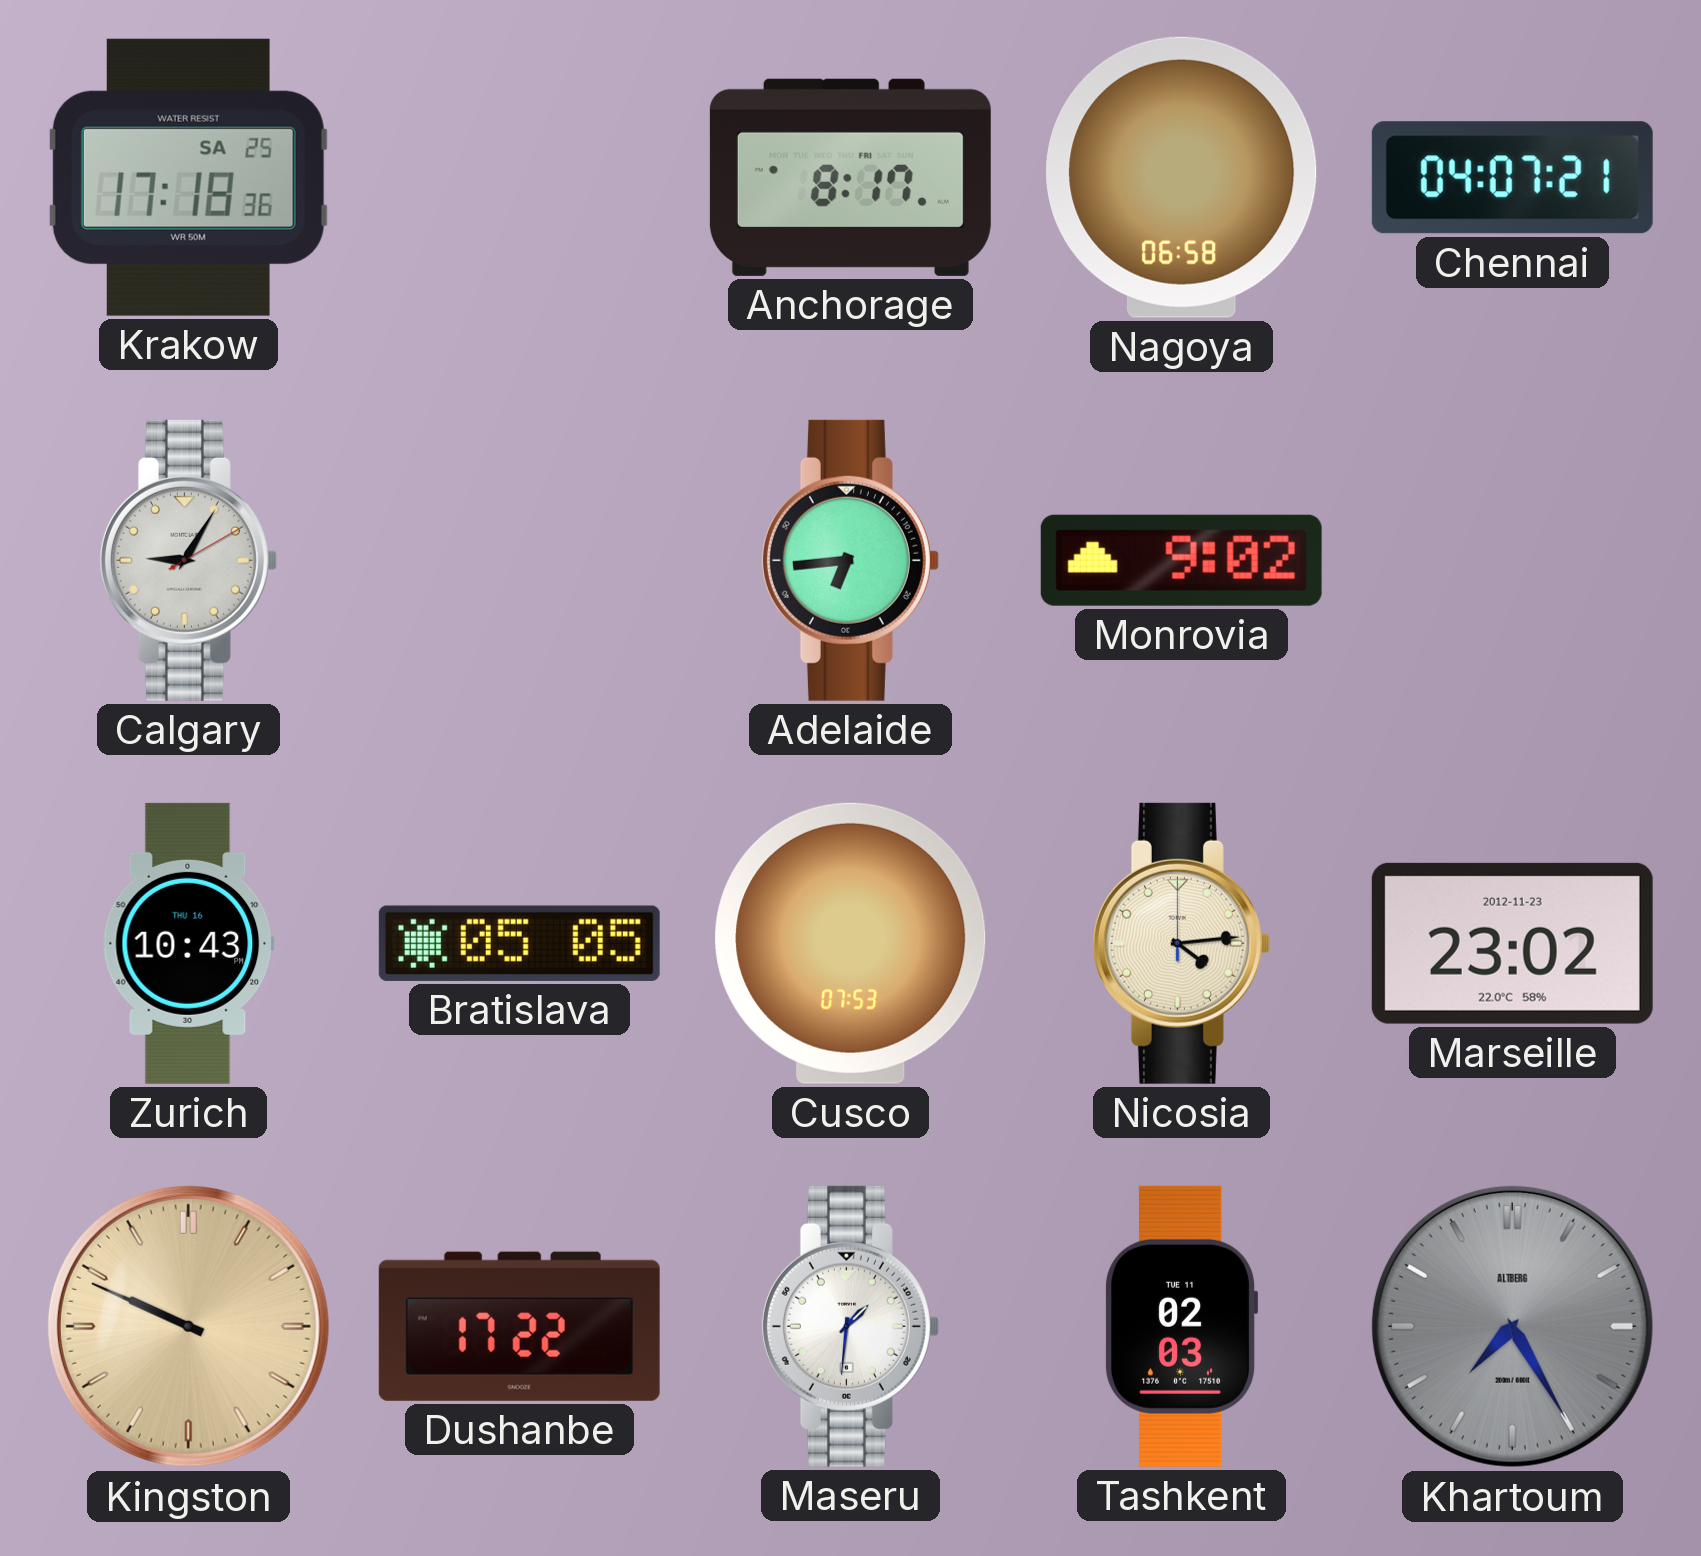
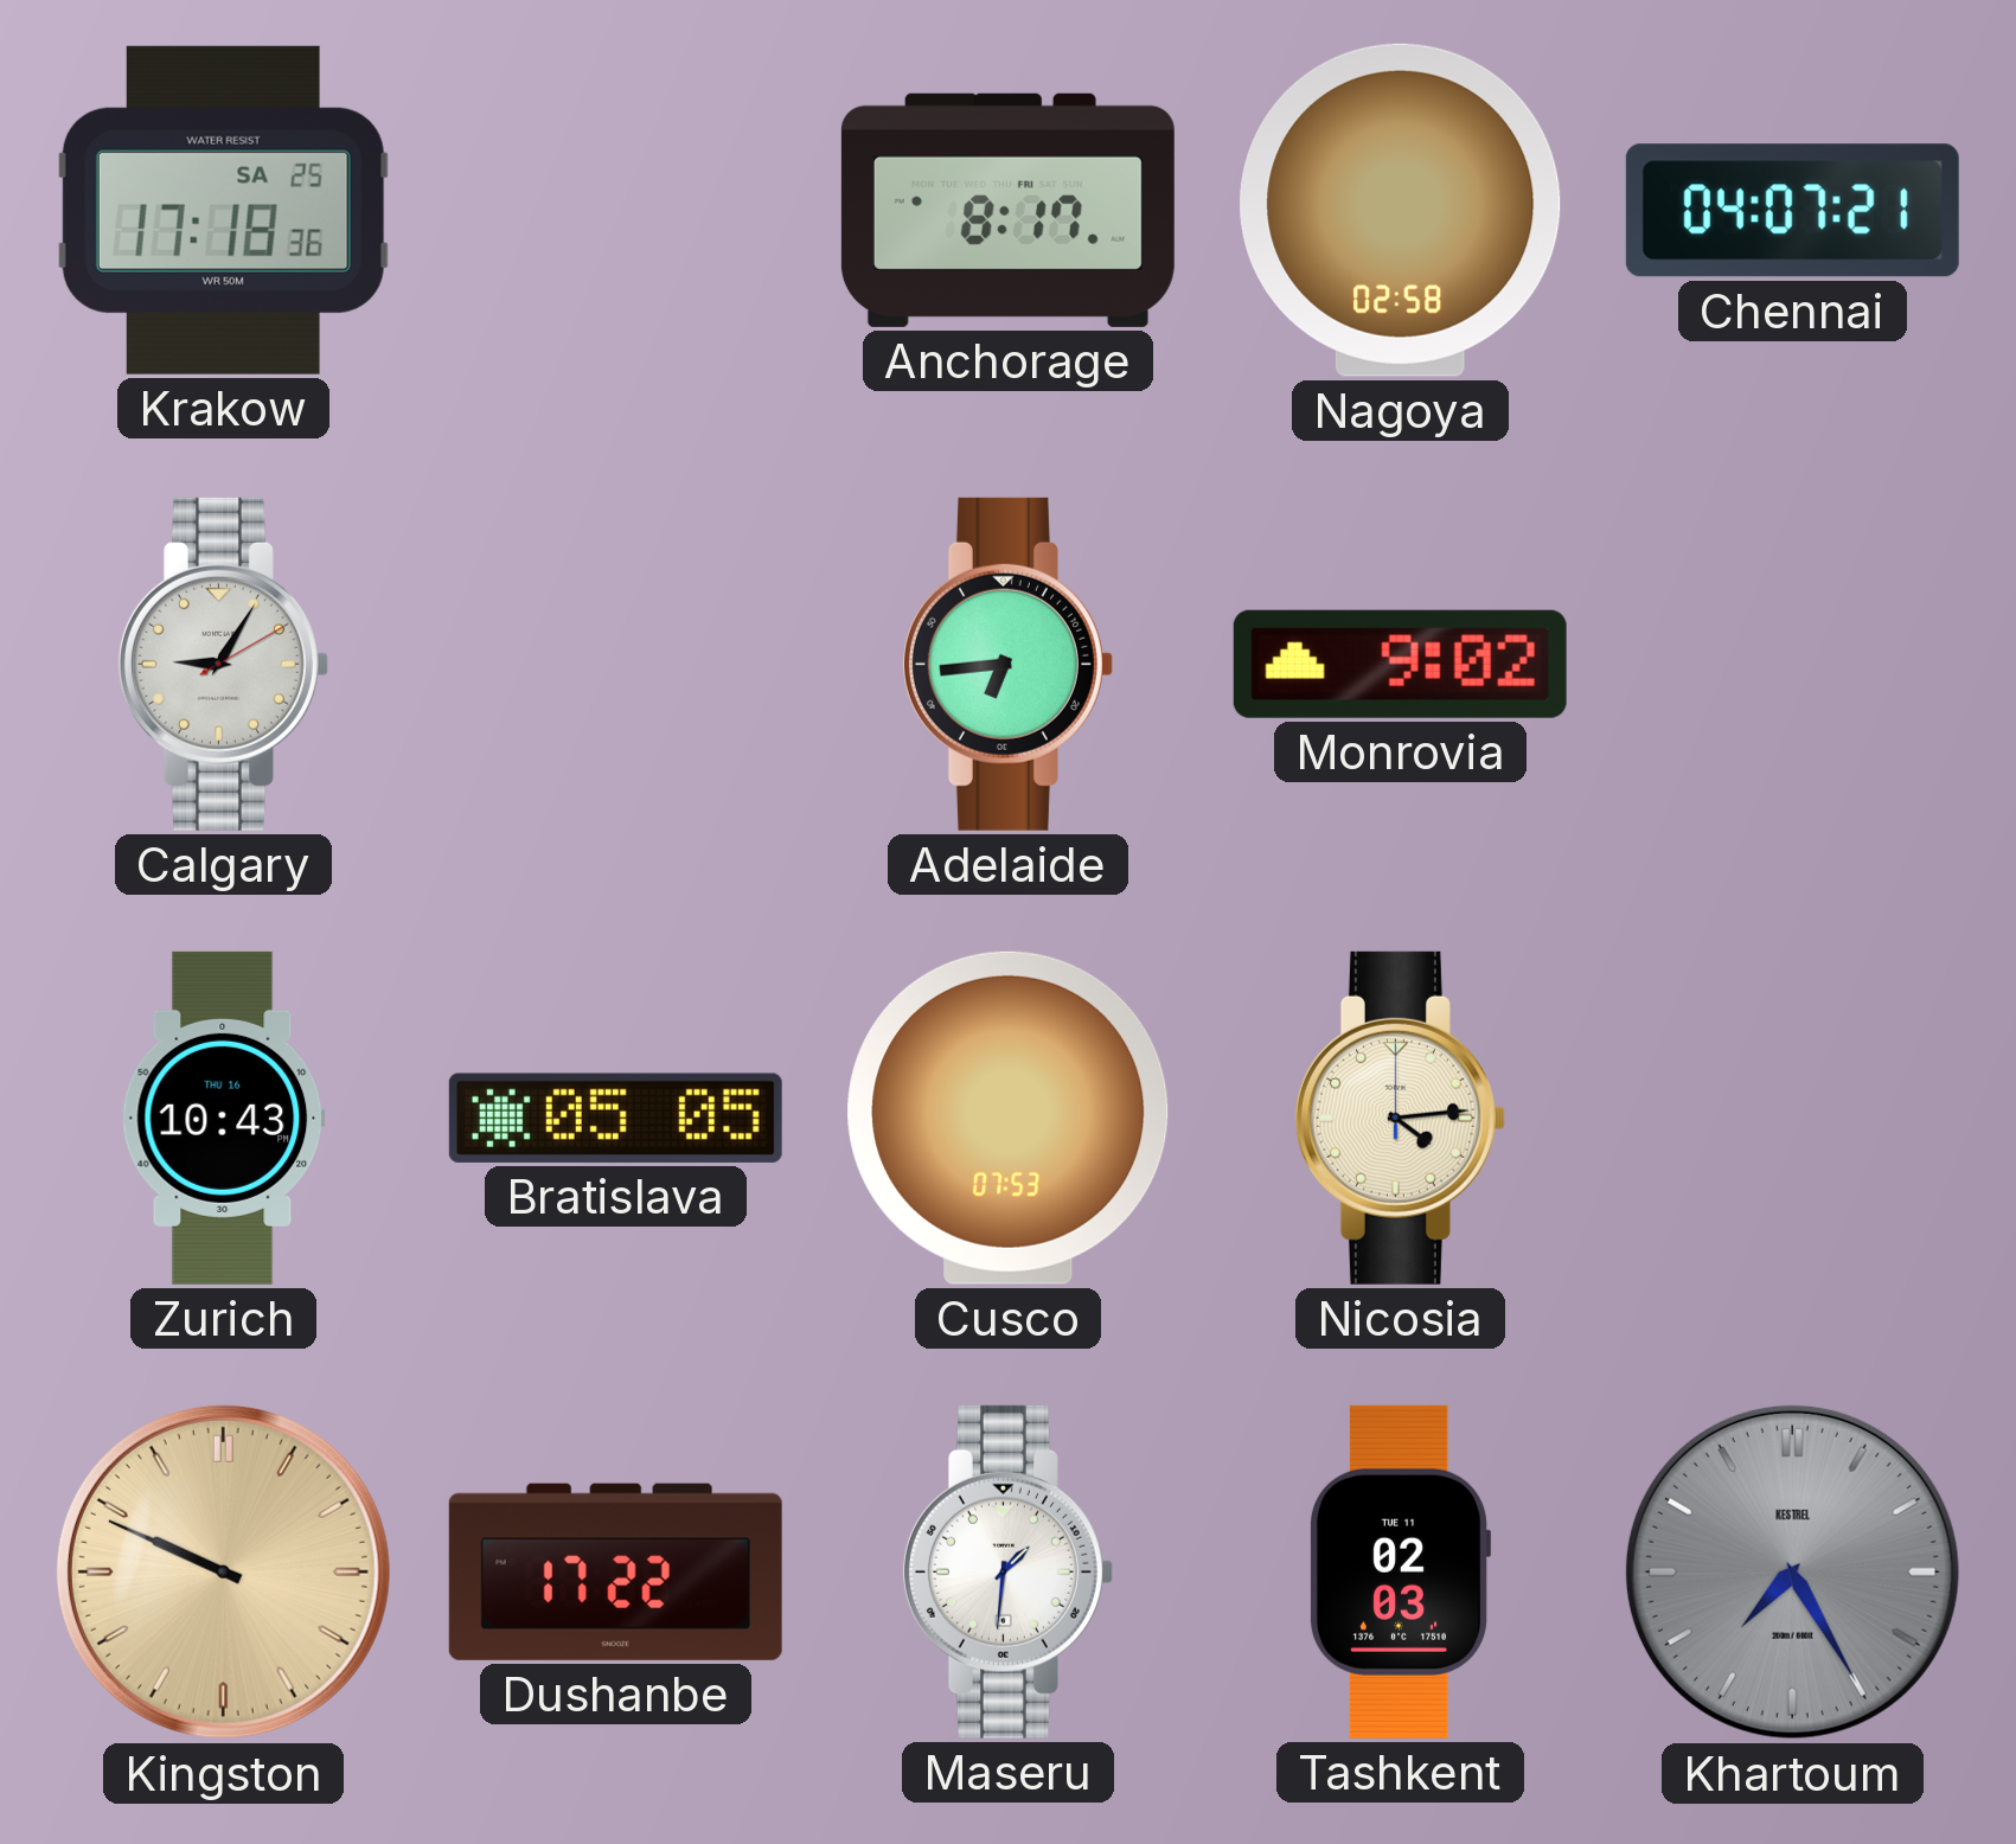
Nagoya: 06:58 -> 02:58
Marseille: 23:02 -> none
Khartoum brand: ALTBERG -> KESTREL
